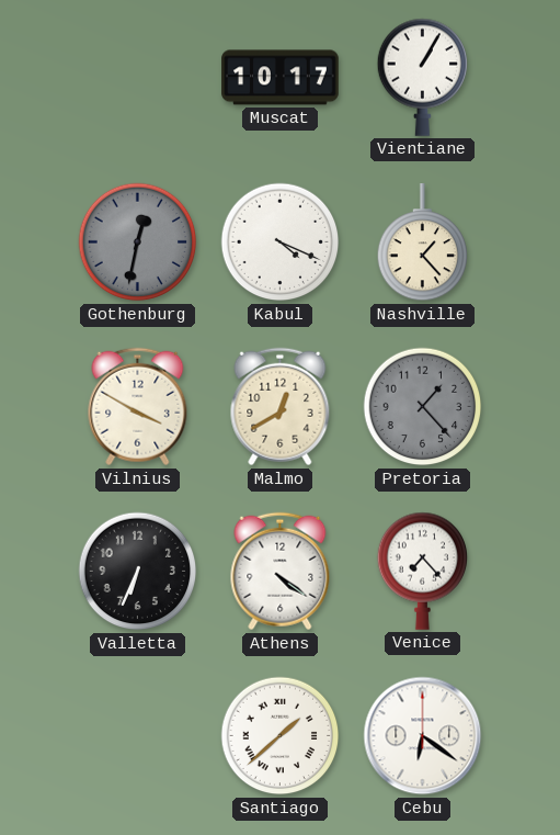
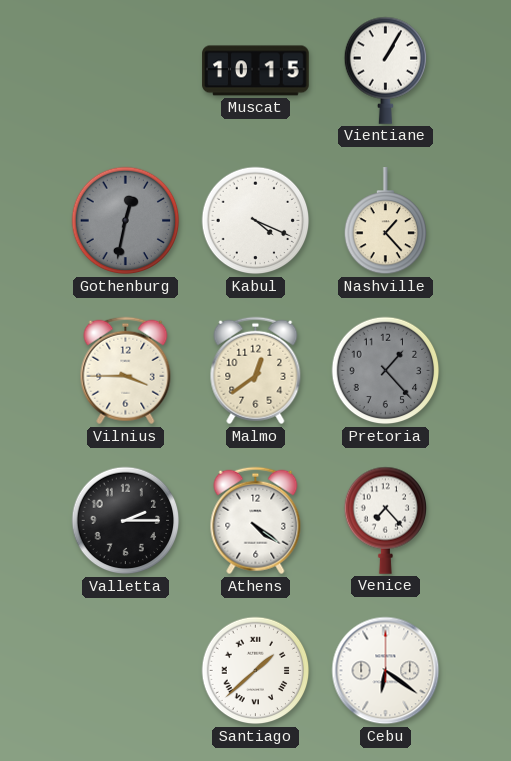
Muscat: 10:17 -> 10:15
Vilnius: 3:50 -> 3:45
Malmo: 12:40 -> 12:39
Valletta: 6:34 -> 2:15
